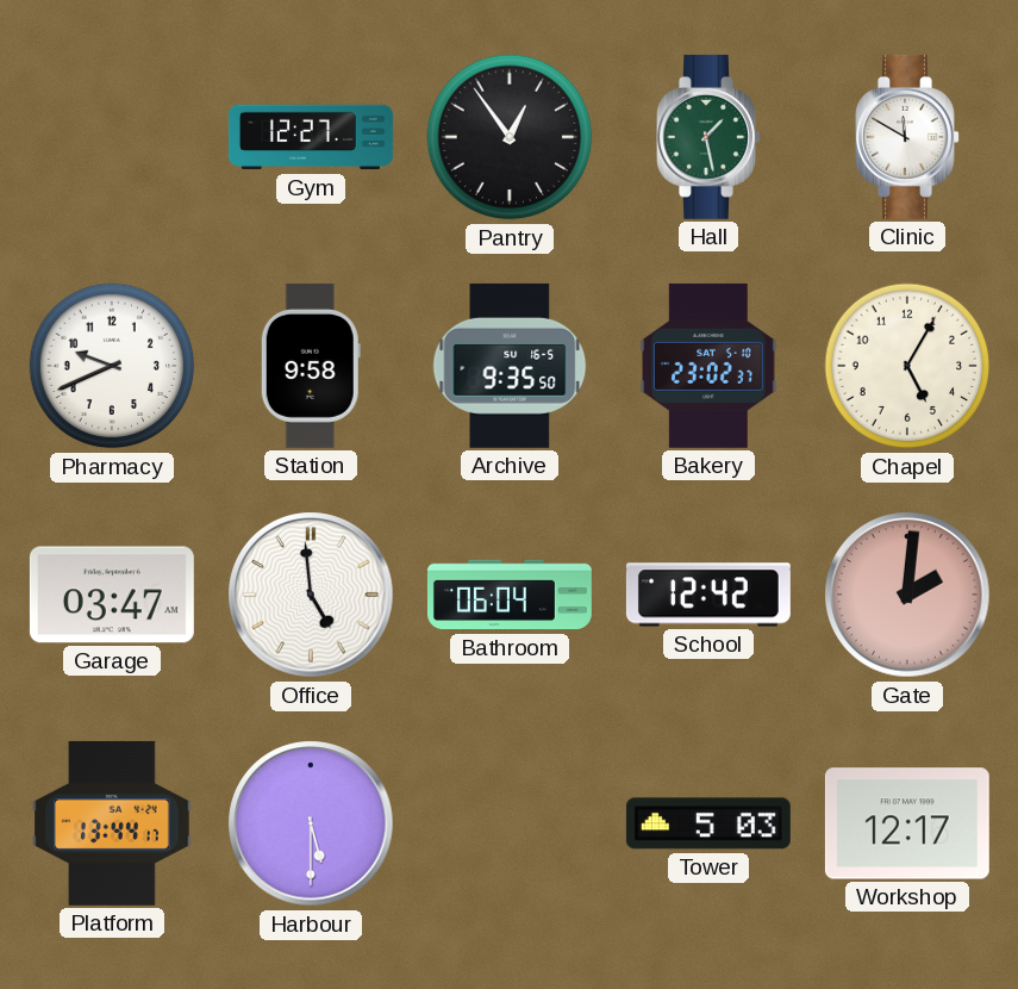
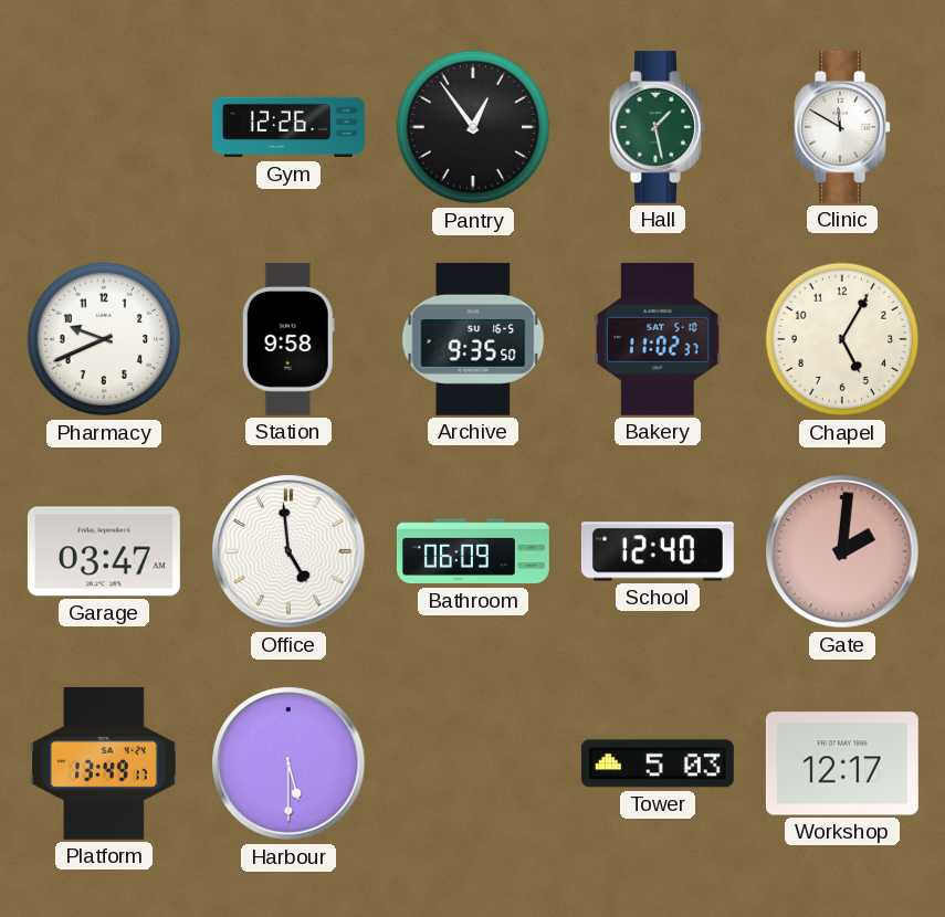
Gym: 12:27 -> 12:26
Bakery: 23:02 -> 11:02
Bathroom: 06:04 -> 06:09
School: 12:42 -> 12:40
Platform: 13:44 -> 13:49
